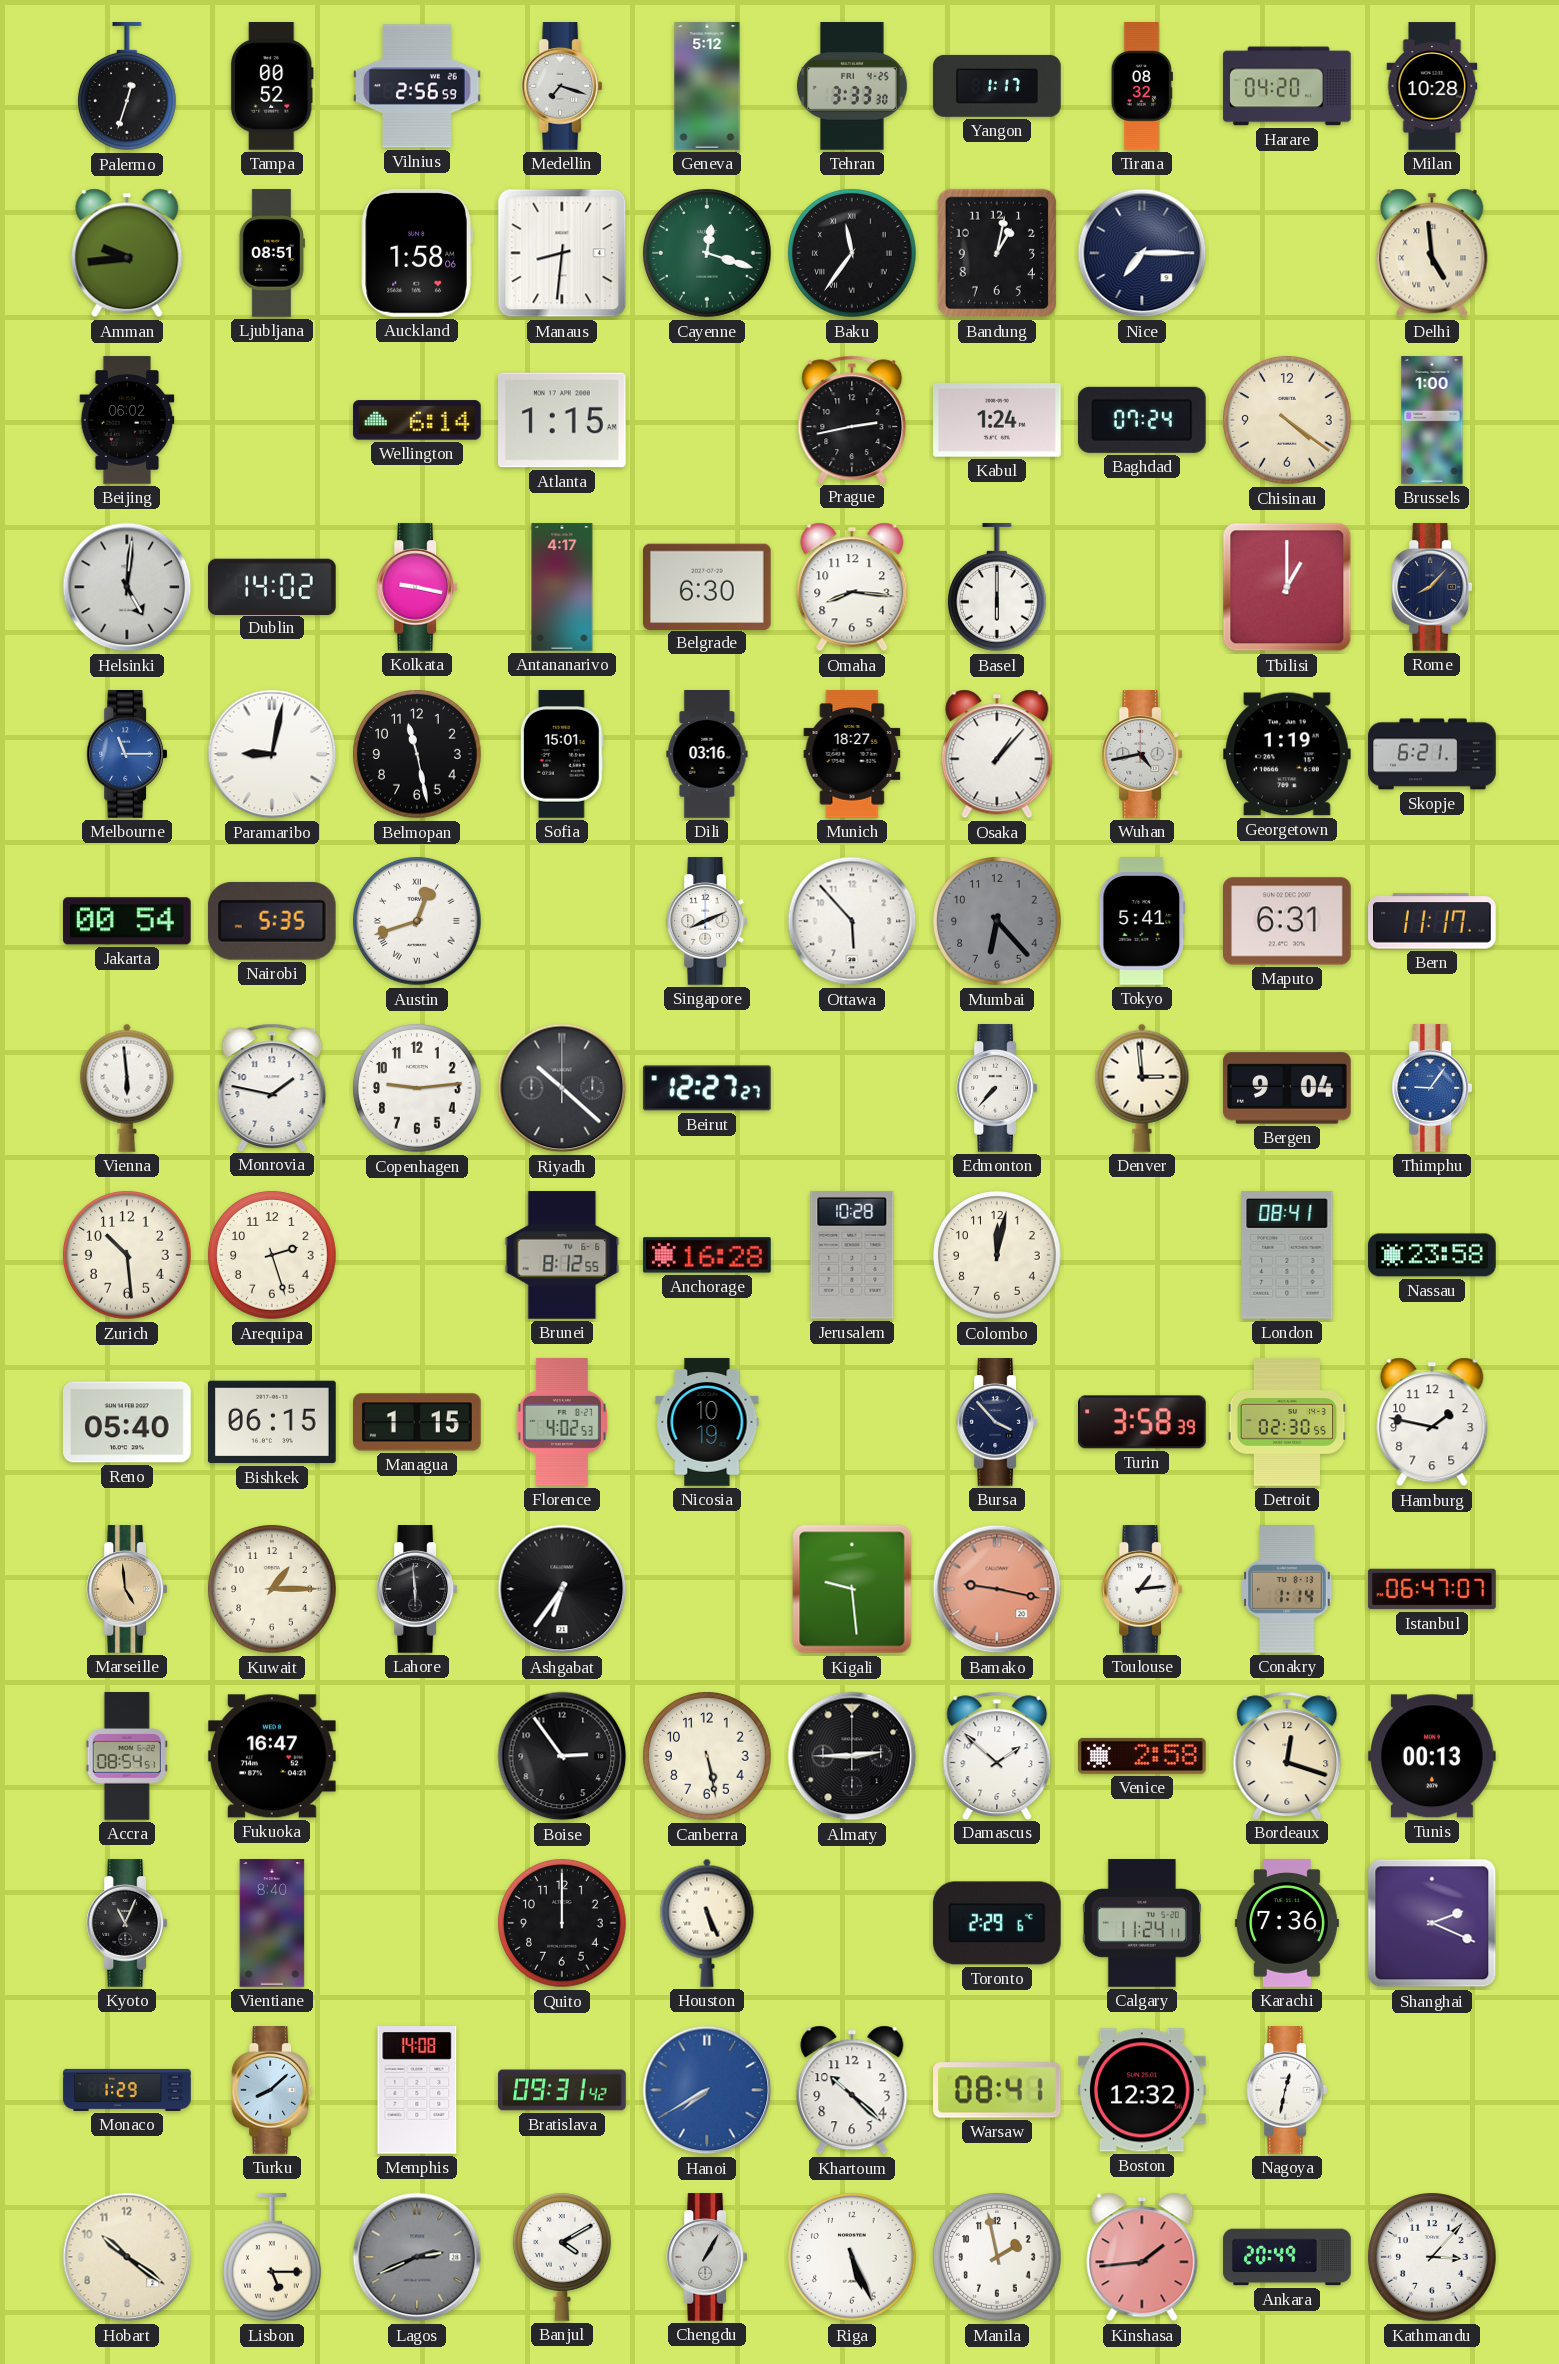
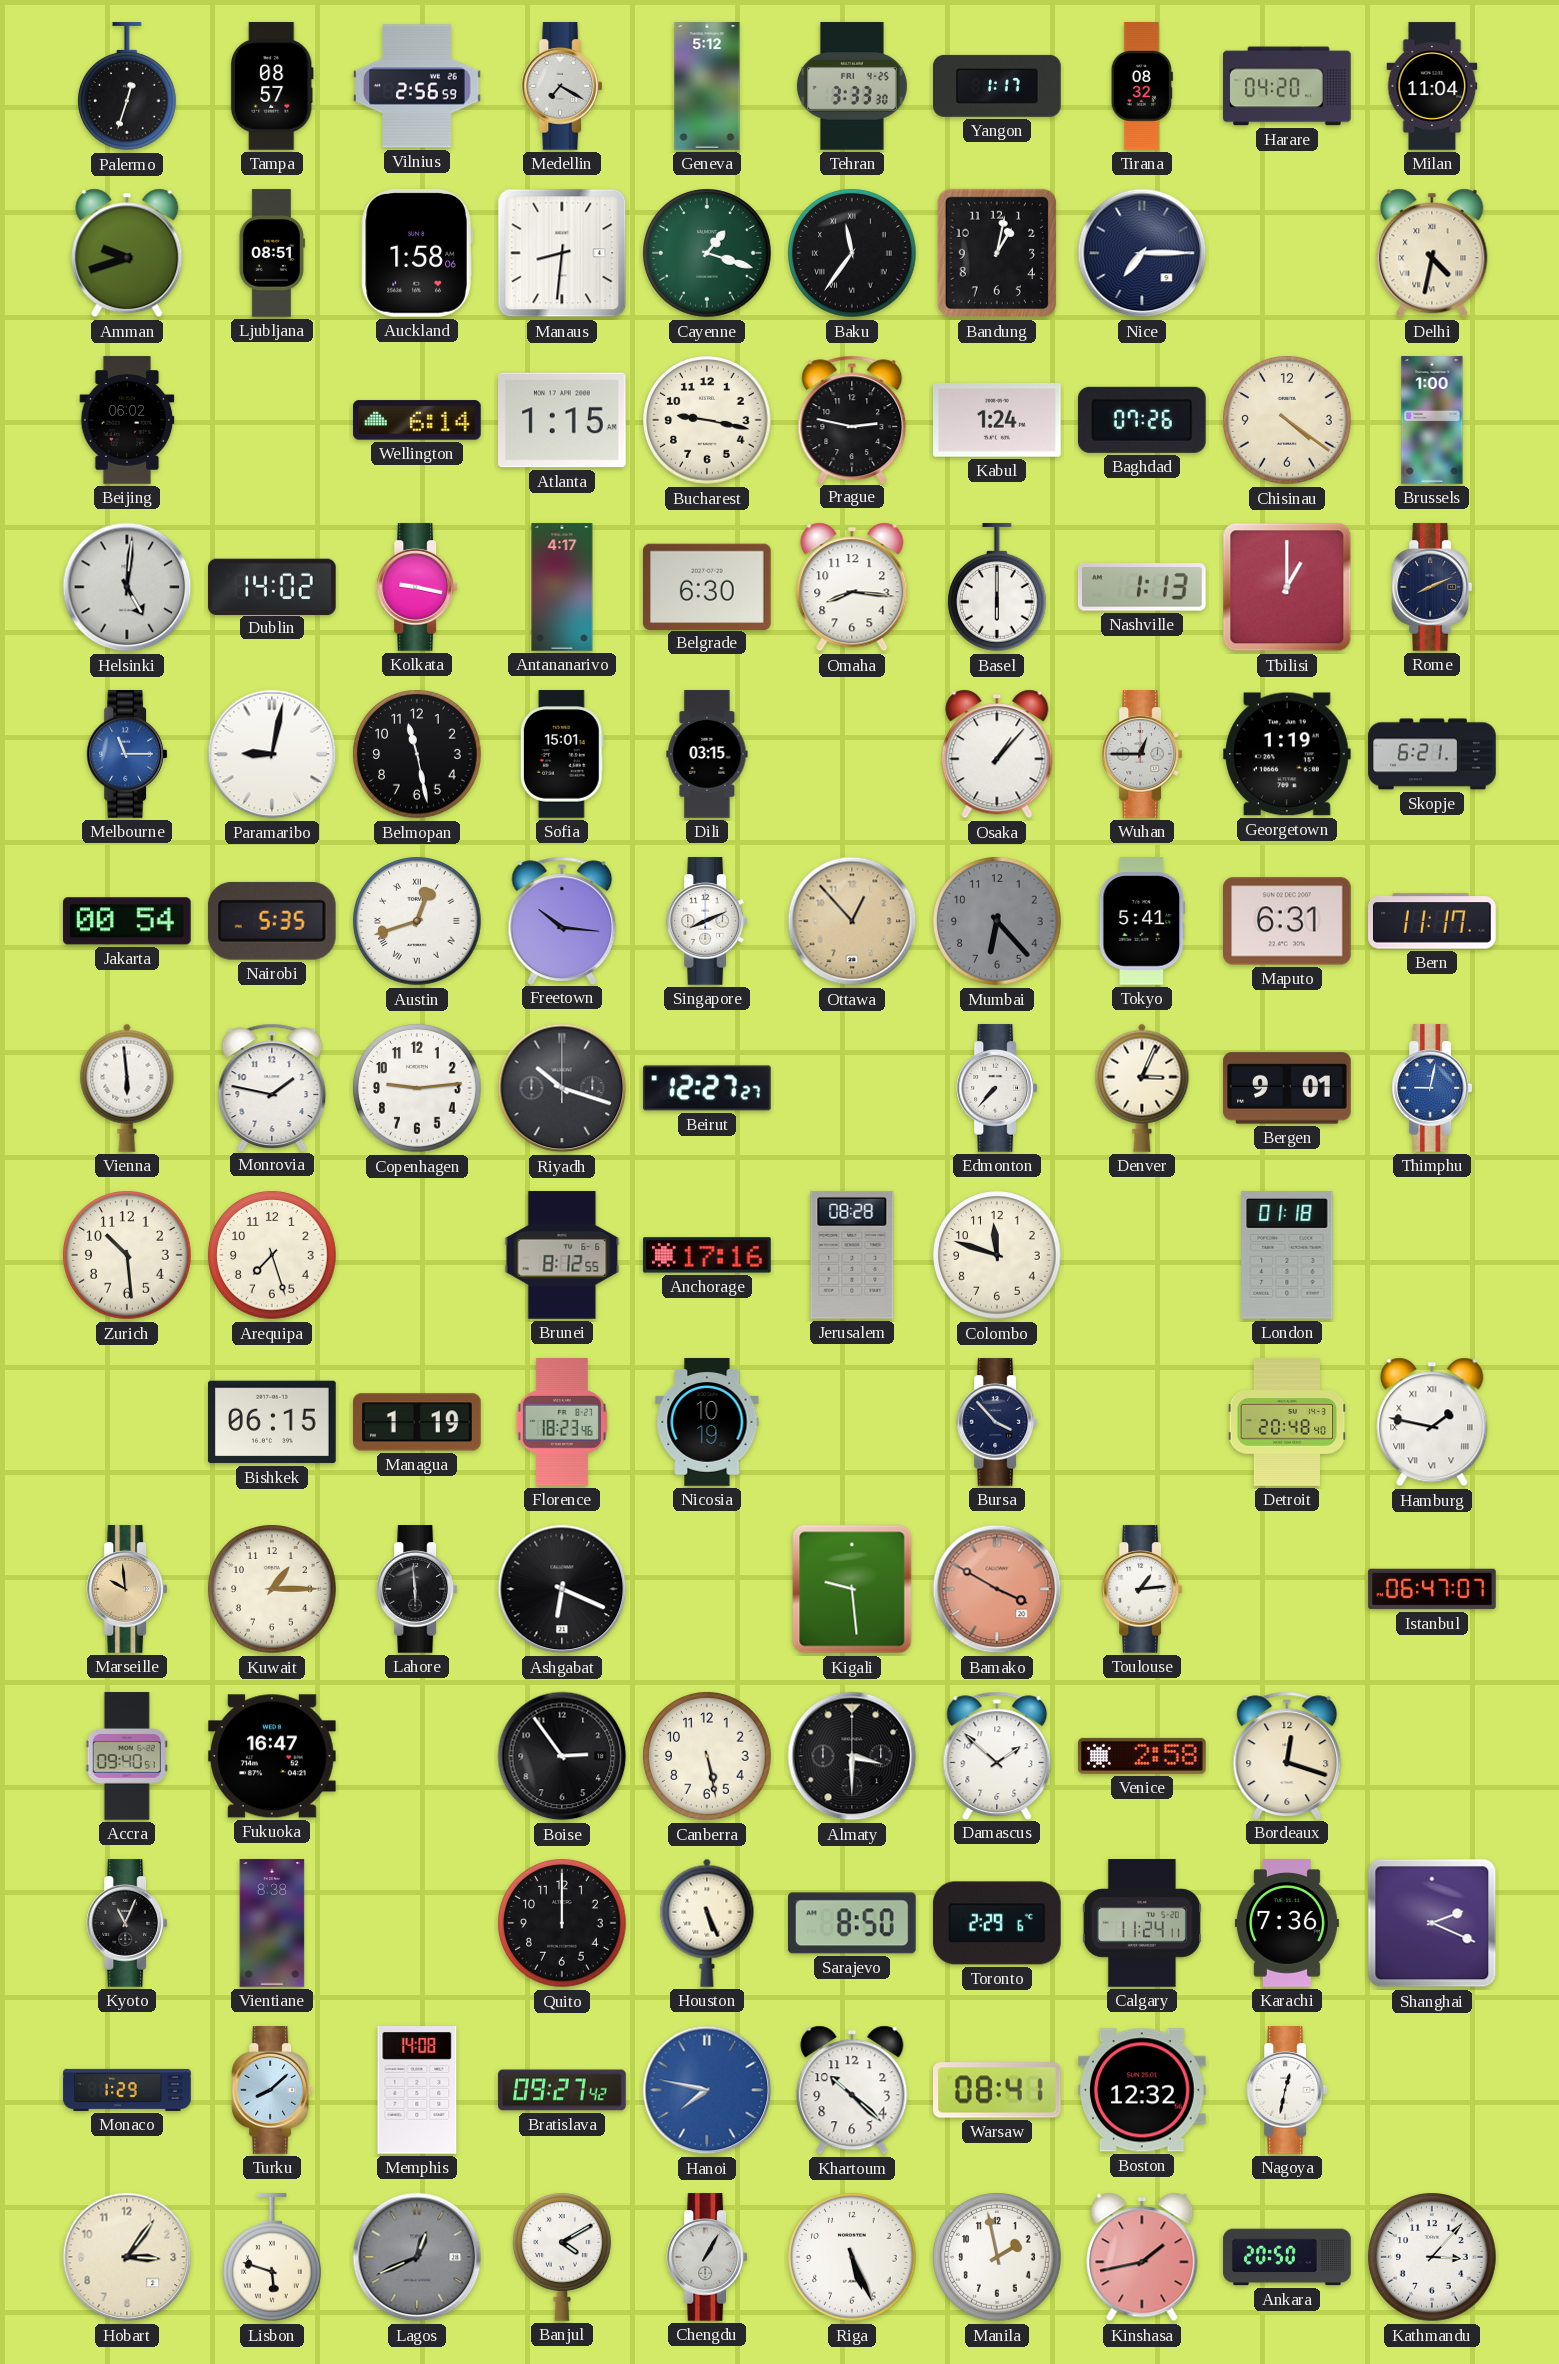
Tampa: 00:52 -> 08:57
Medellin: 7:18 -> 7:20
Milan: 10:28 -> 11:04
Amman: 9:44 -> 9:42
Cayenne: 12:18 -> 1:18
Delhi: 4:59 -> 4:32
Bucharest: none -> 9:17
Prague: 2:43 -> 2:47
Baghdad: 07:24 -> 07:26
Nashville: none -> 1:13
Rome: 8:07 -> 8:11
Dili: 03:16 -> 03:15
Munich: 18:27 -> none
Wuhan: 4:43 -> 12:45
Freetown: none -> 10:16
Ottawa: 5:53 -> 12:53
Ottawa dial: white -> champagne
Riyadh: 10:22 -> 10:18
Denver: 2:59 -> 3:04
Bergen: 9:04 -> 9:01
Thimphu: 9:06 -> 9:02
Arequipa: 2:27 -> 7:27
Anchorage: 16:28 -> 17:16
Jerusalem: 10:28 -> 08:28
Colombo: 12:02 -> 11:48
London: 08:41 -> 01:18
Nassau: 23:58 -> none
Reno: 05:40 -> none
Managua: 1:15 -> 1:19
Florence: 4:02 -> 18:23
Turin: 3:58 -> none
Detroit: 02:30 -> 20:48
Hamburg numerals: Arabic -> Roman
Marseille: 4:59 -> 9:59
Ashgabat: 6:36 -> 6:19
Bamako: 9:17 -> 3:50
Conakry: 1:14 -> none
Accra: 08:54 -> 09:40
Almaty: 2:45 -> 3:30
Tunis: 00:13 -> none
Vientiane: 8:40 -> 8:38
Sarajevo: none -> 8:50
Bratislava: 09:31 -> 09:27
Hanoi: 7:40 -> 7:47
Hobart: 10:21 -> 3:06
Lisbon: 5:15 -> 5:48
Lagos: 2:41 -> 12:41
Kinshasa: 1:44 -> 1:43
Ankara: 20:49 -> 20:50
